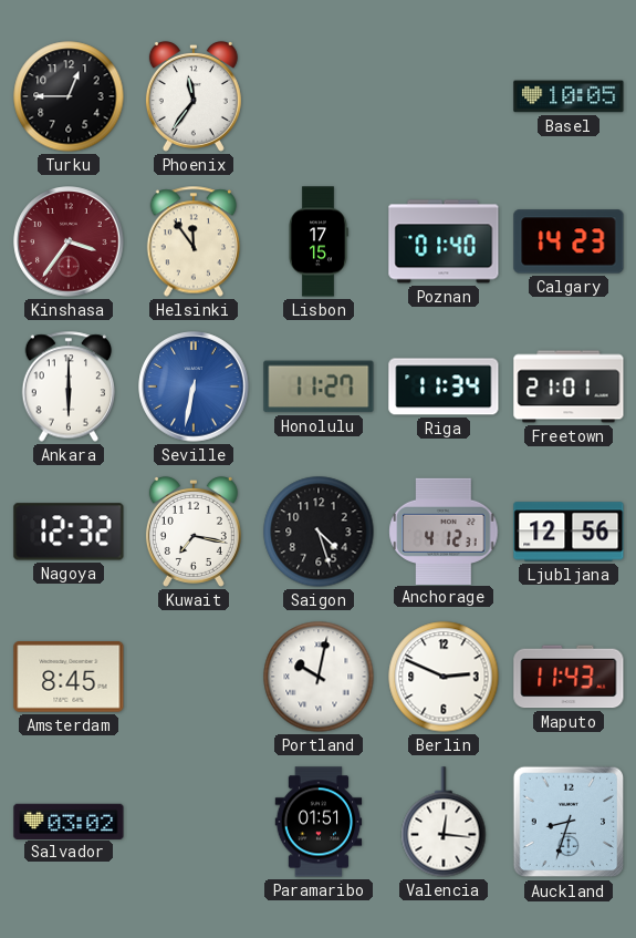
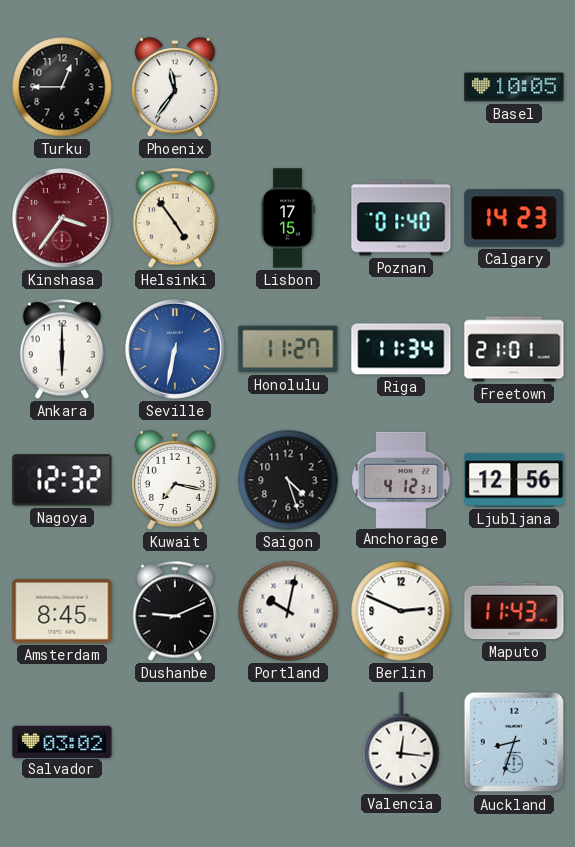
Helsinki: 11:54 -> 4:54
Dushanbe: none -> 9:11
Paramaribo: 01:51 -> none
